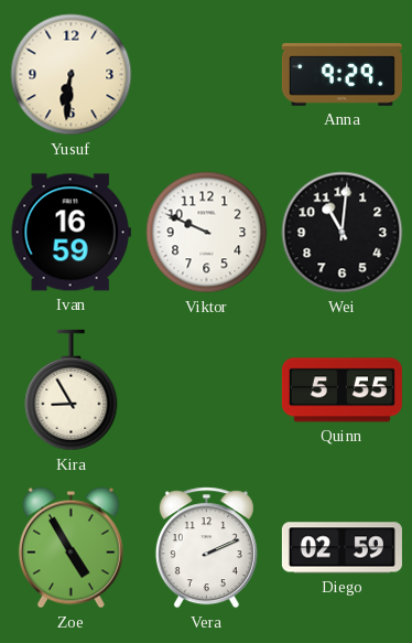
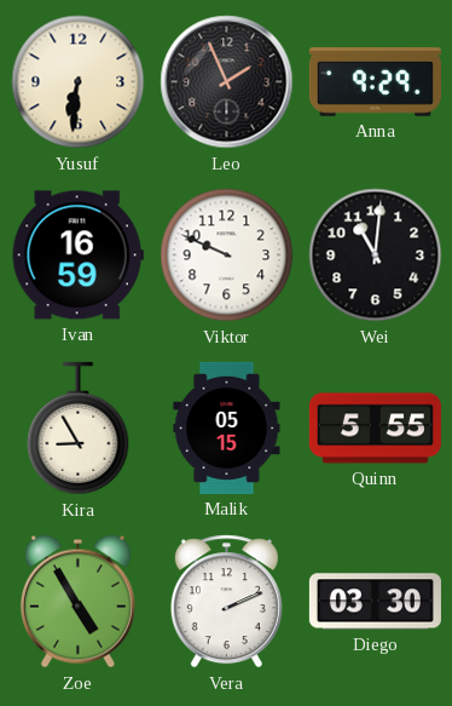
Leo: none -> 1:56
Malik: none -> 05:15
Diego: 02:59 -> 03:30
